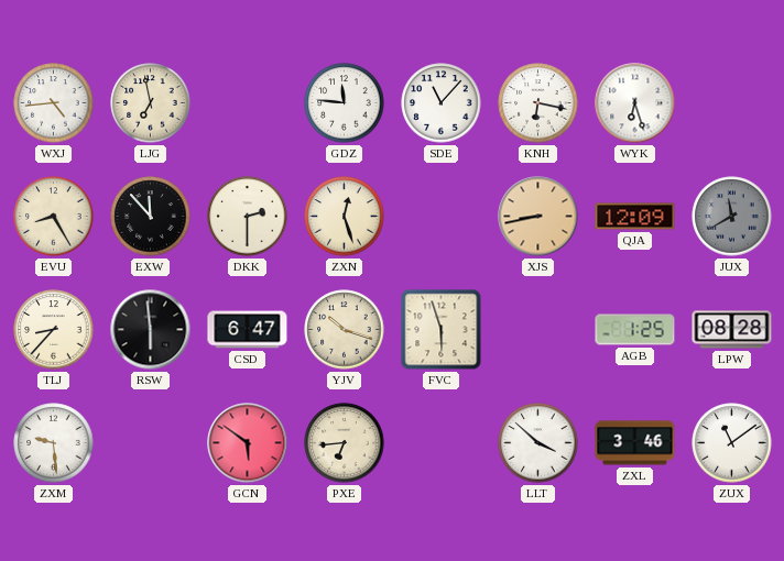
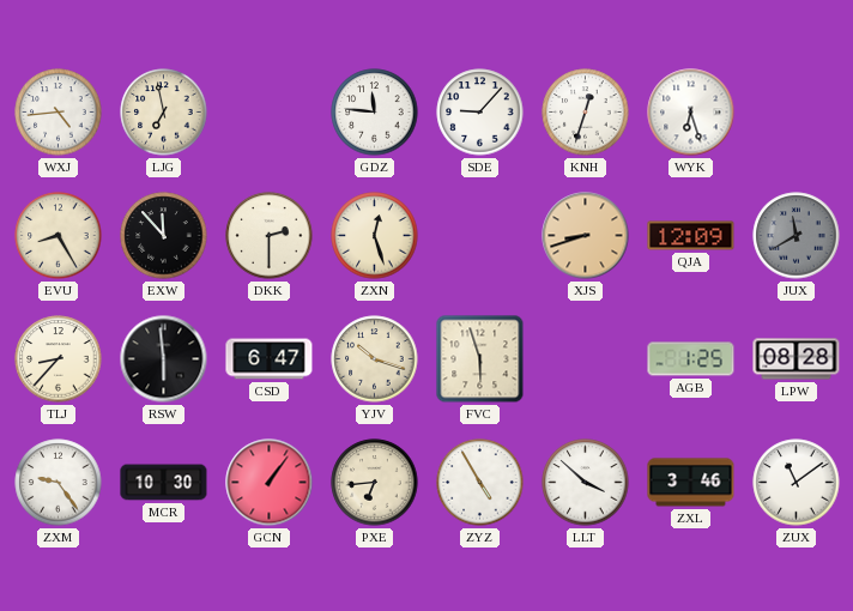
SDE: 11:07 -> 9:07
KNH: 6:17 -> 12:33
XJS: 8:43 -> 8:42
ZXM: 9:29 -> 9:24
MCR: none -> 10:30
GCN: 5:51 -> 1:06
ZYZ: none -> 4:55
